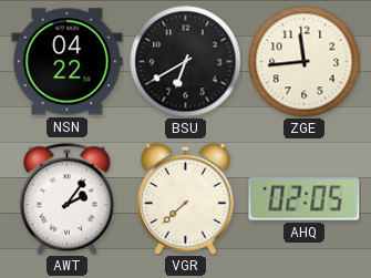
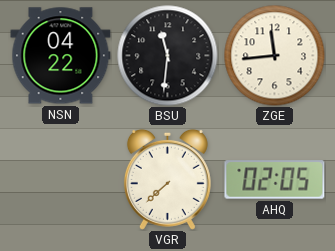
BSU: 6:40 -> 11:31
AWT: 2:06 -> none
